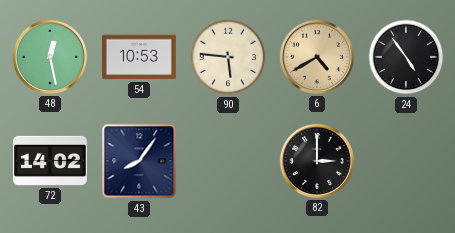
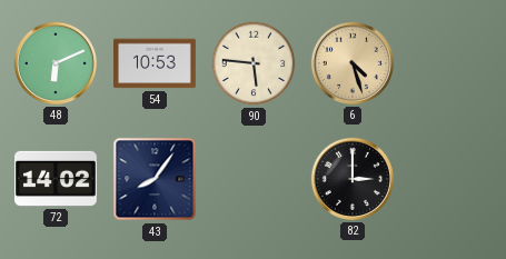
48: 12:28 -> 6:11
6: 4:40 -> 4:27
24: 4:54 -> none
